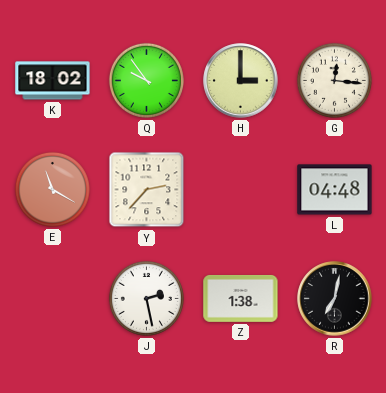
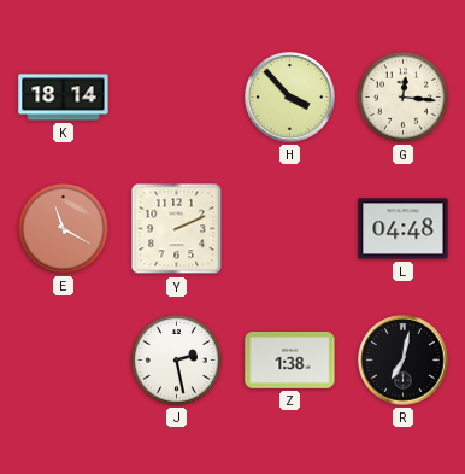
K: 18:02 -> 18:14
Q: 9:54 -> none
H: 3:00 -> 3:53
Y: 2:37 -> 2:11
